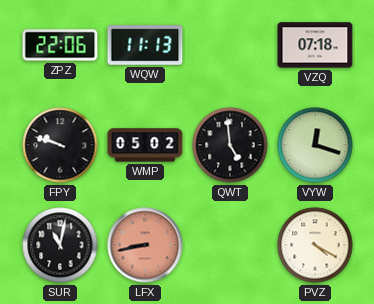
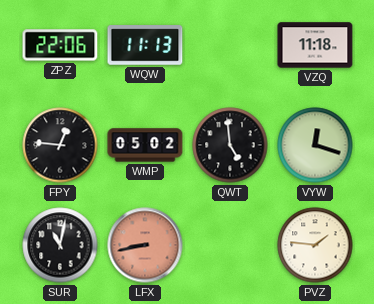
VZQ: 07:18 -> 11:18
FPY: 9:48 -> 12:46
PVZ: 4:20 -> 1:46
